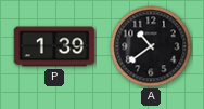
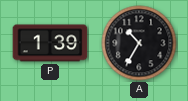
A: 10:39 -> 10:35
